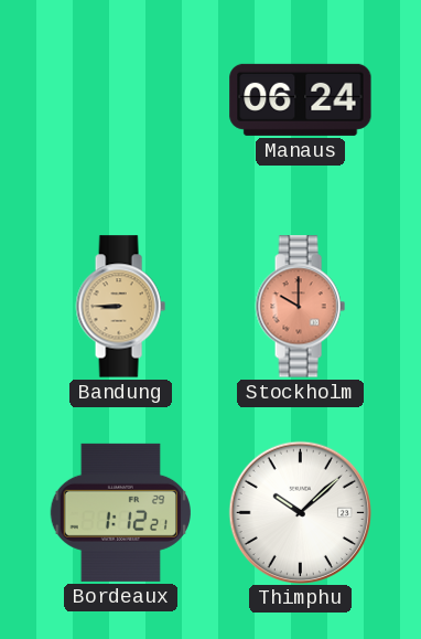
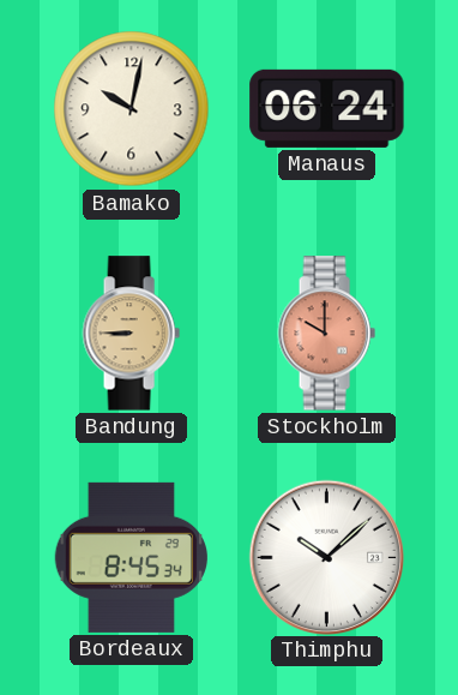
Bamako: none -> 10:02
Bordeaux: 1:12 -> 8:45
